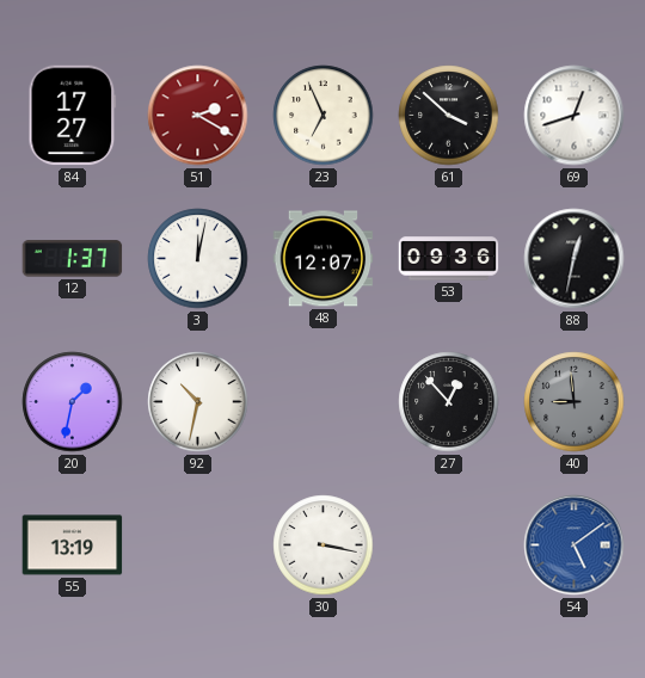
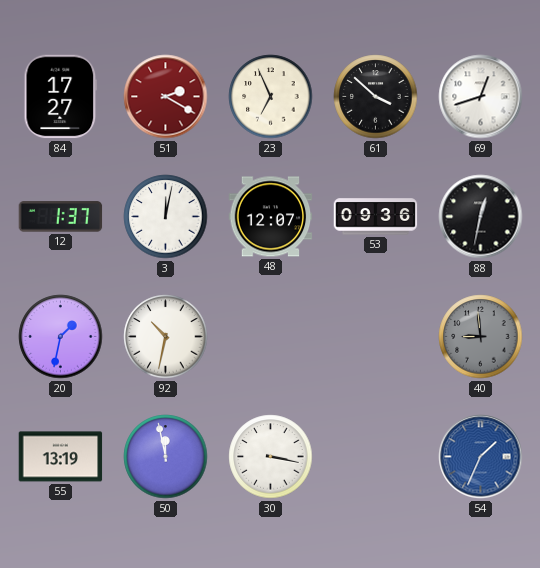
27: 12:53 -> none
50: none -> 11:58
54: 5:09 -> 1:34
